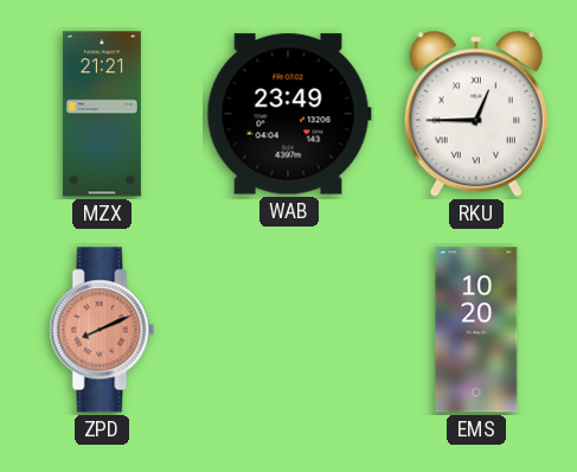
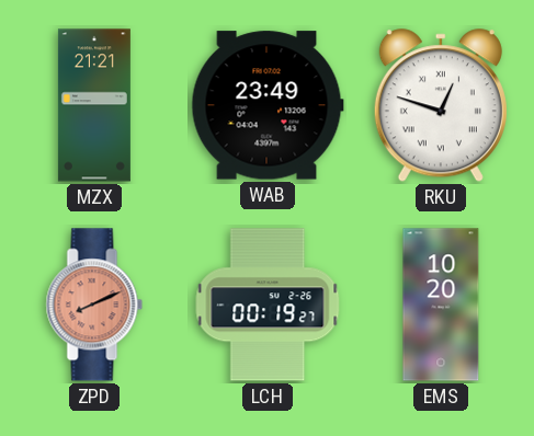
RKU: 12:45 -> 12:48
LCH: none -> 00:19
